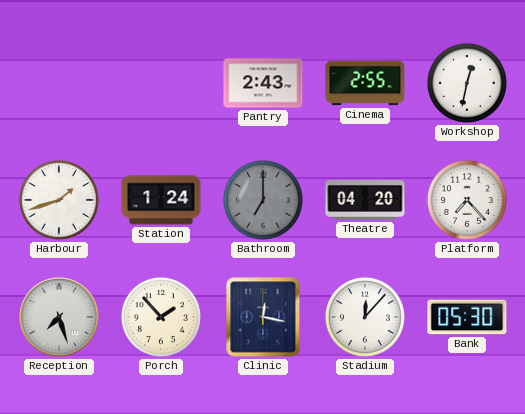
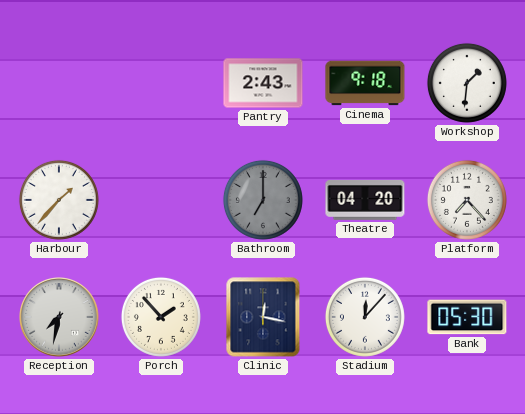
Cinema: 2:55 -> 9:18
Workshop: 12:32 -> 1:31
Harbour: 1:42 -> 1:37
Station: 1:24 -> none
Reception: 7:27 -> 7:32
